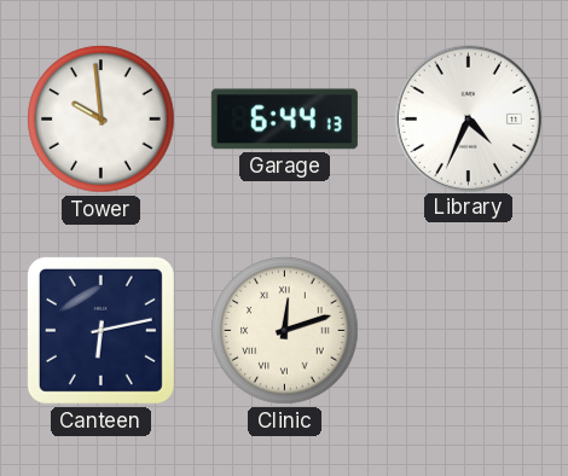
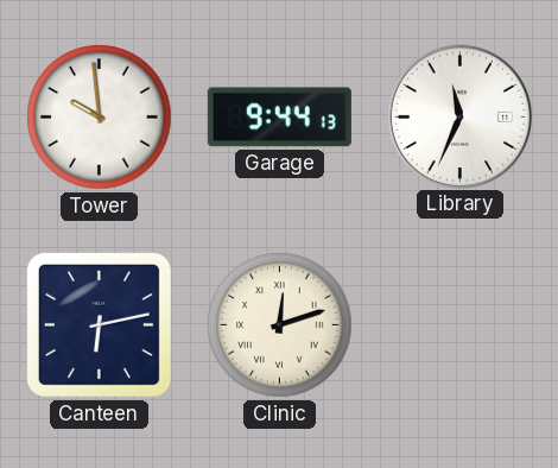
Garage: 6:44 -> 9:44
Library: 4:34 -> 11:34
